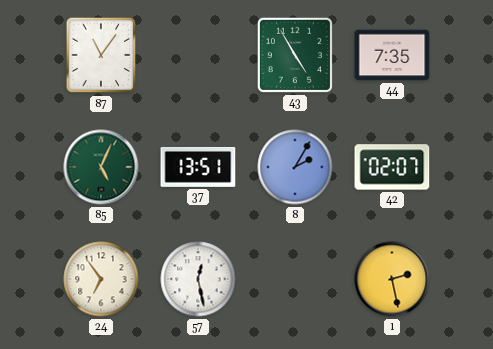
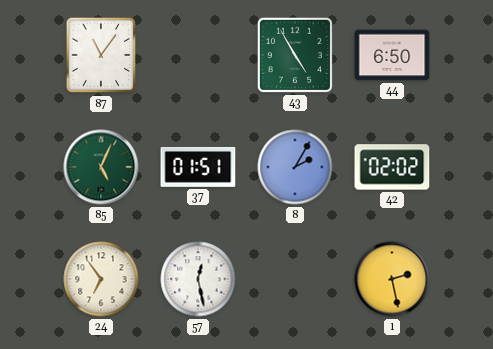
44: 7:35 -> 6:50
37: 13:51 -> 01:51
42: 02:07 -> 02:02
